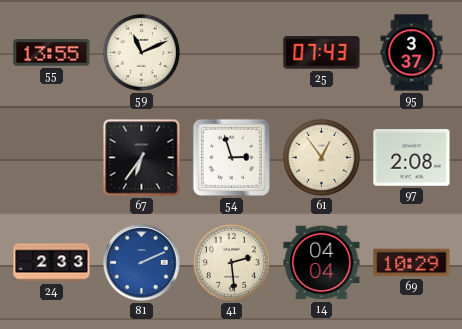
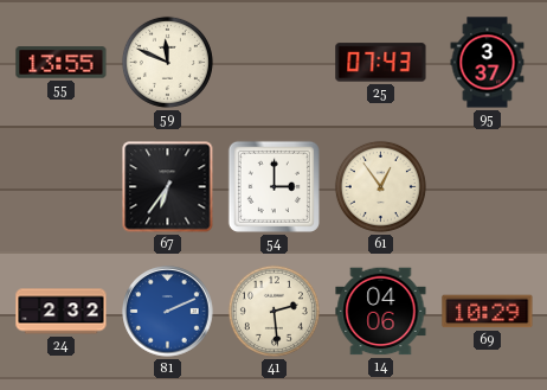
59: 11:11 -> 11:49
54: 2:57 -> 3:00
97: 2:08 -> none
24: 2:33 -> 2:32
14: 04:04 -> 04:06
